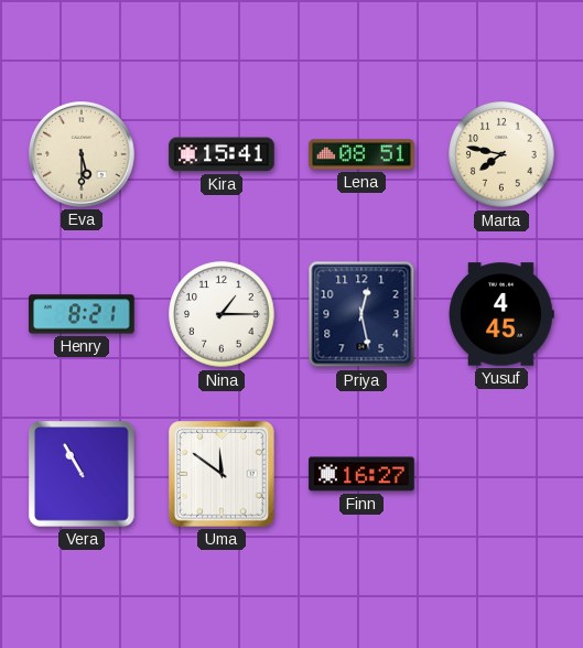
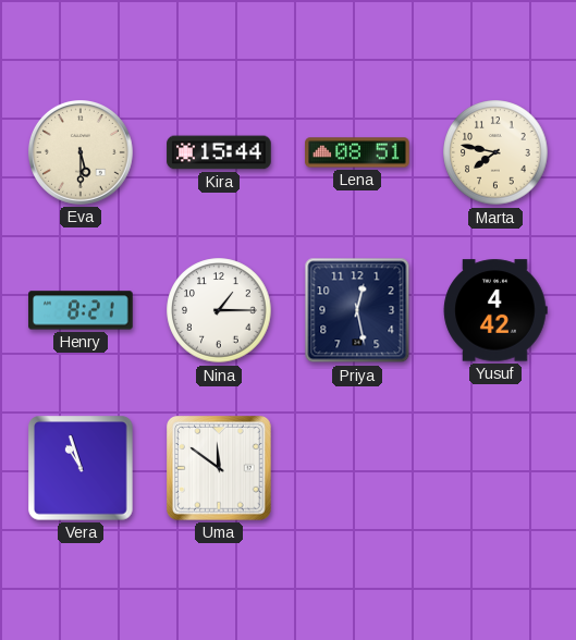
Kira: 15:41 -> 15:44
Yusuf: 4:45 -> 4:42
Vera: 10:55 -> 10:57
Finn: 16:27 -> none
